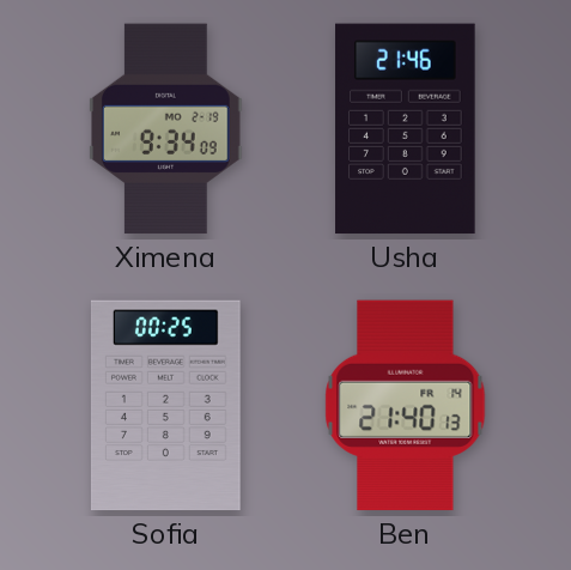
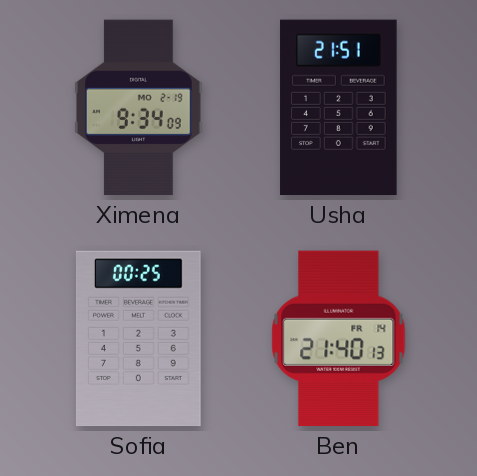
Usha: 21:46 -> 21:51
